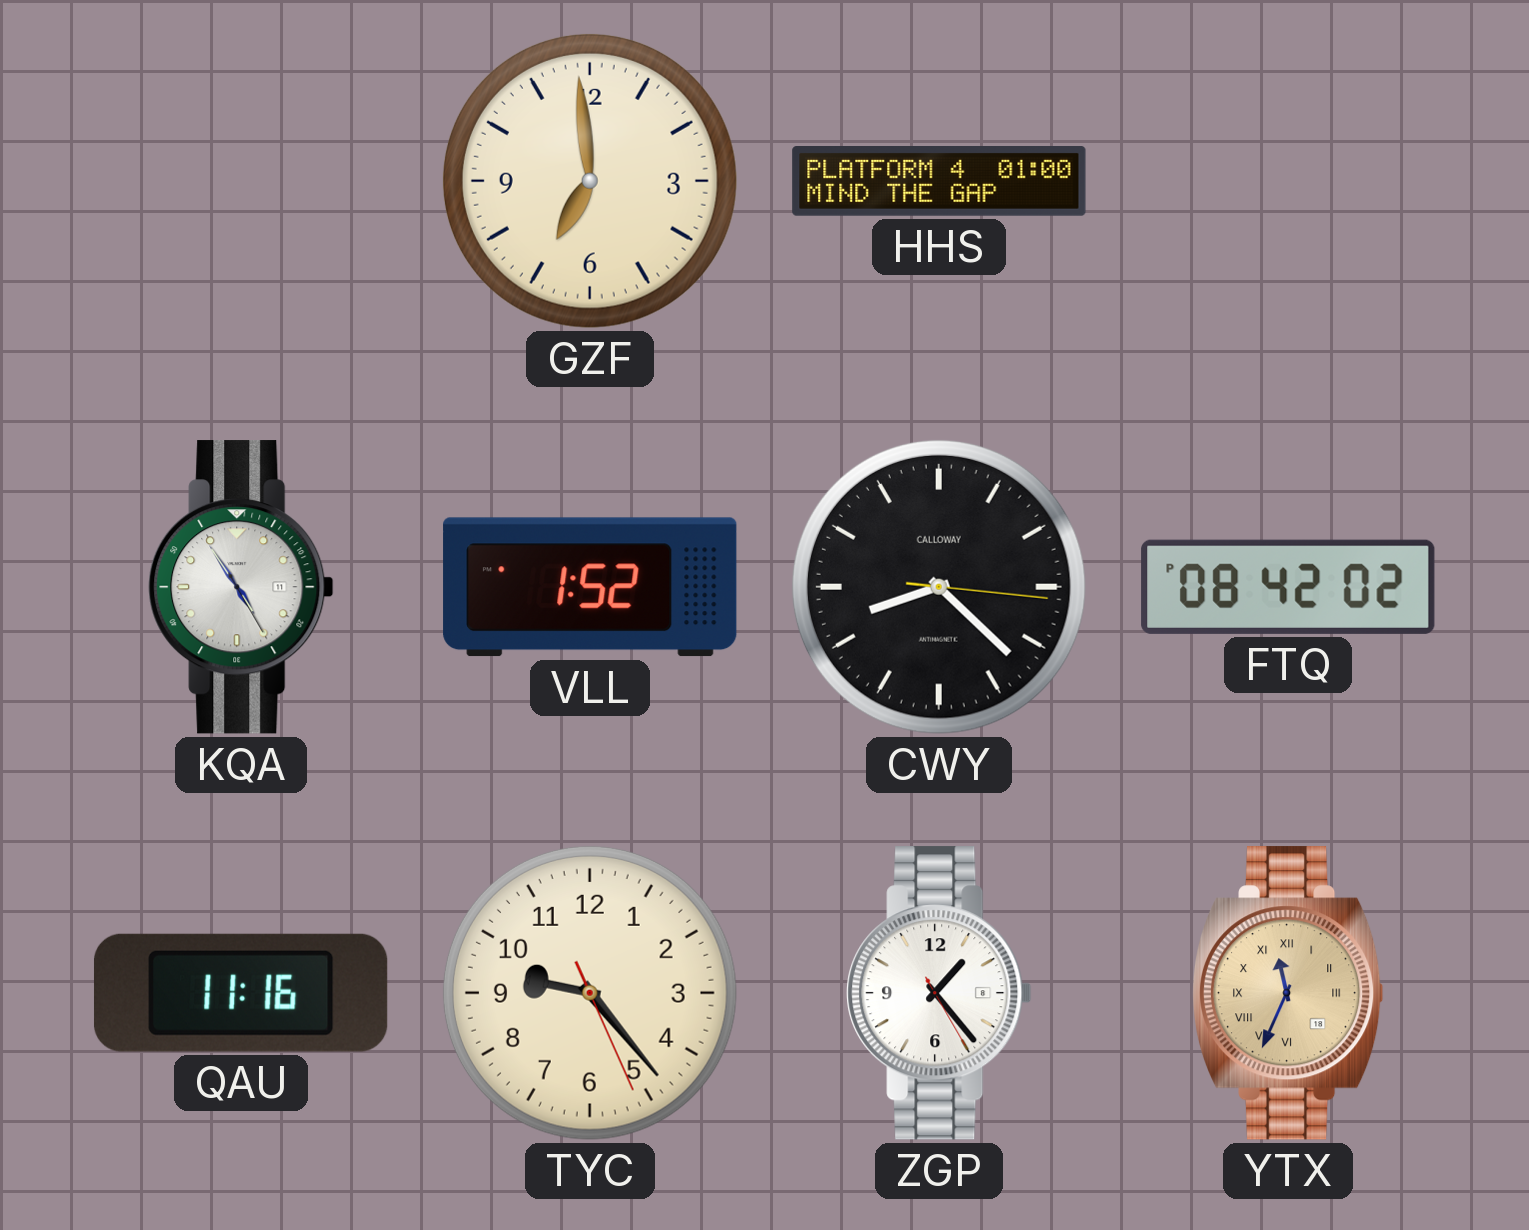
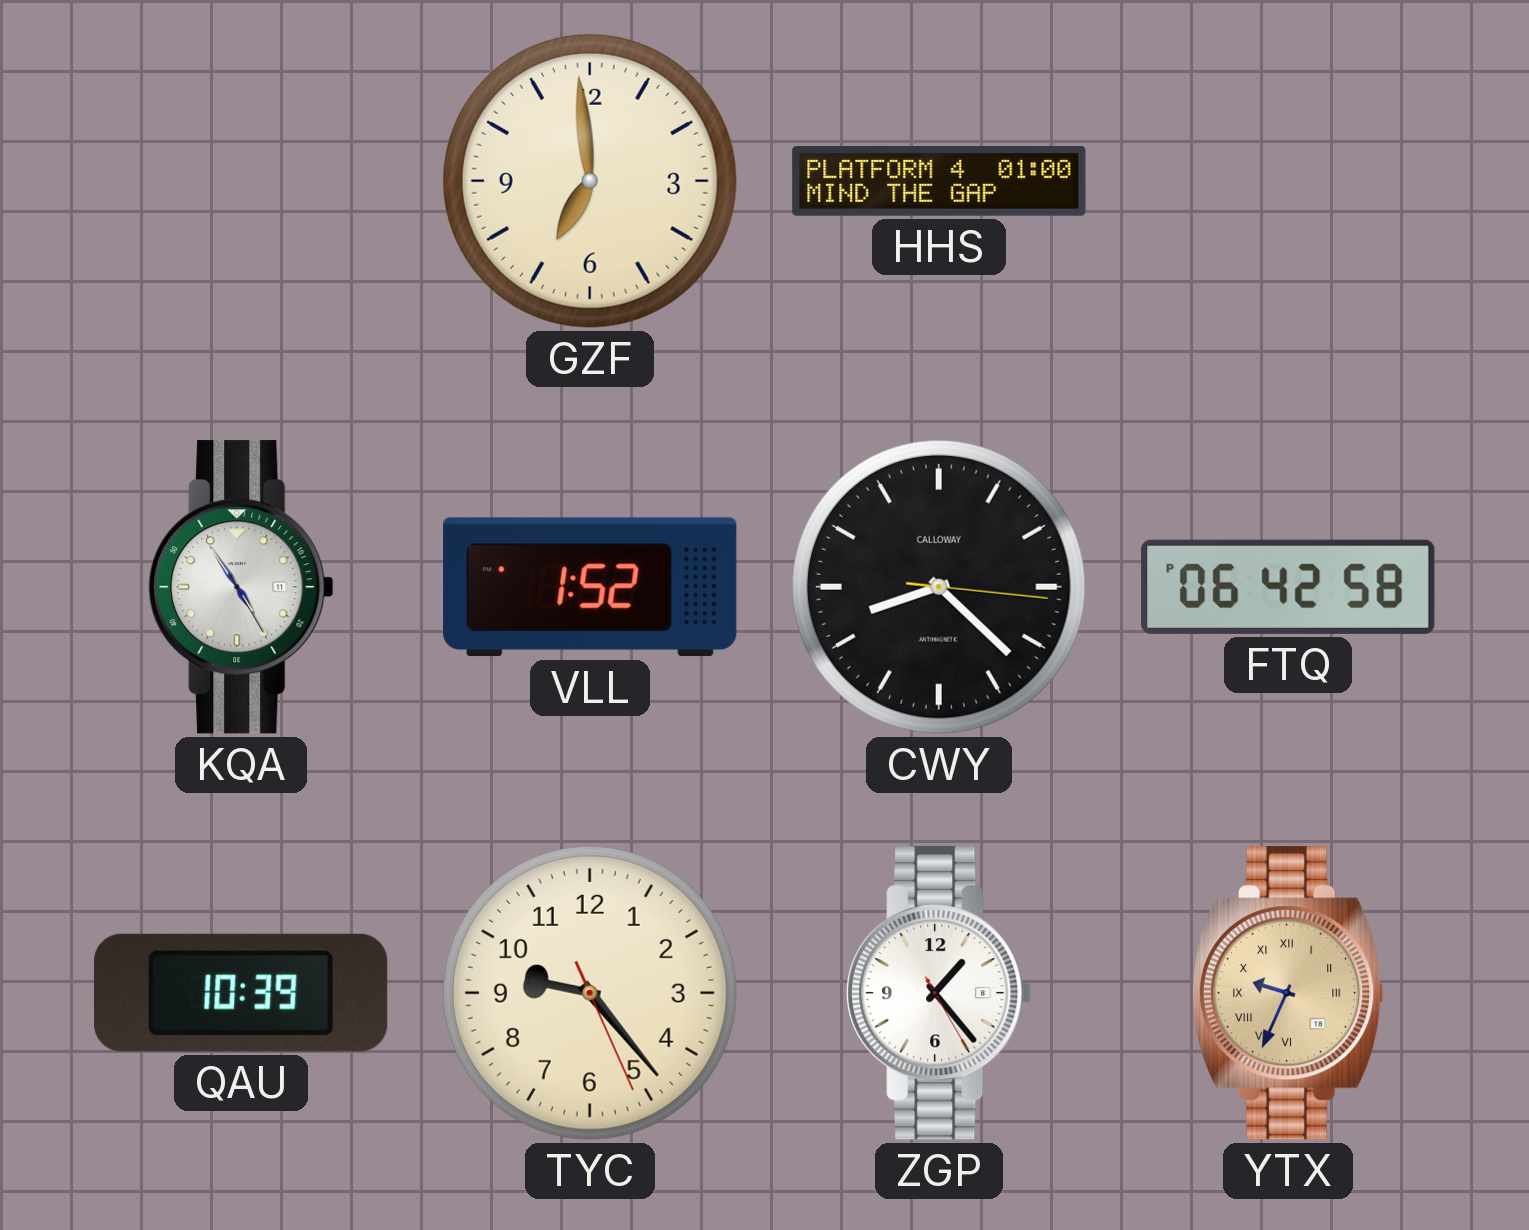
FTQ: 08:42 -> 06:42
QAU: 11:16 -> 10:39
YTX: 11:34 -> 9:34
